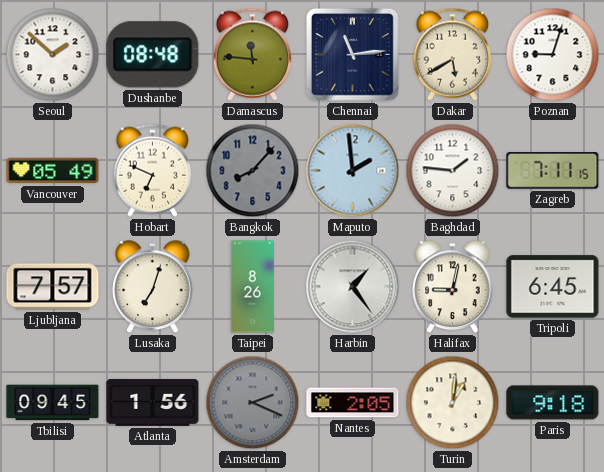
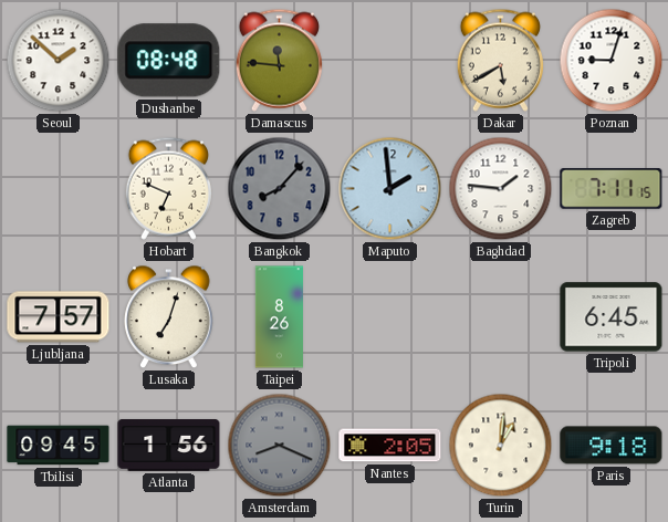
Chennai: 11:14 -> none
Vancouver: 05:49 -> none
Harbin: 1:24 -> none
Halifax: 9:02 -> none
Amsterdam: 2:19 -> 8:19
